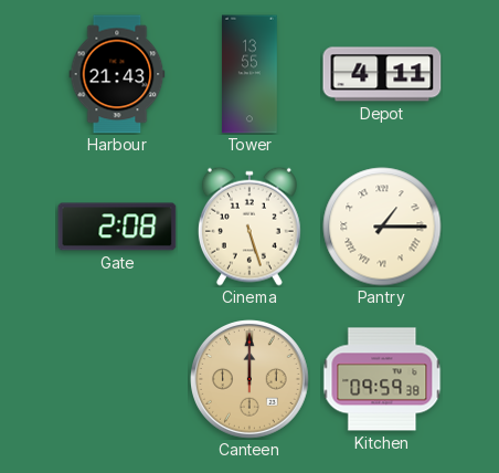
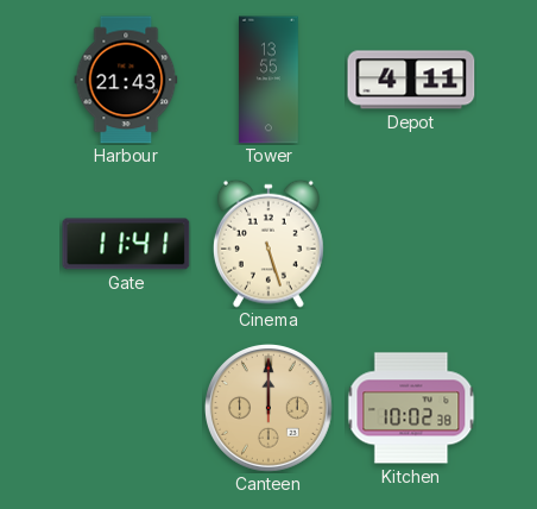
Gate: 2:08 -> 11:41
Pantry: 1:15 -> none
Kitchen: 09:59 -> 10:02
